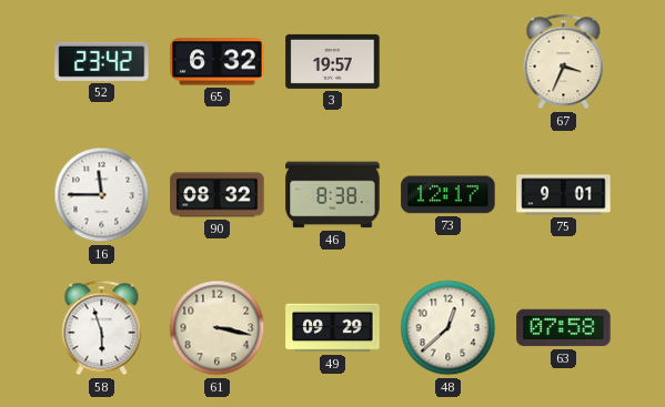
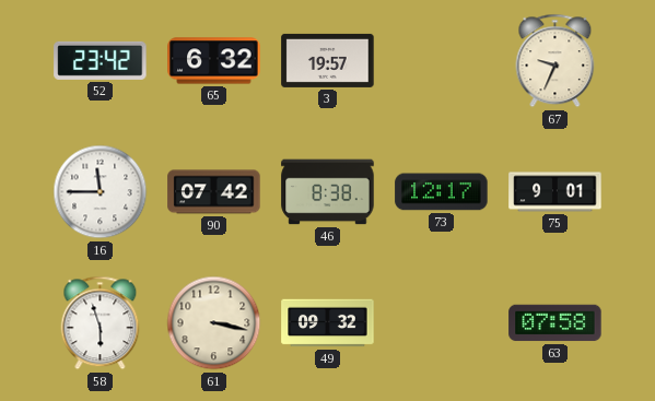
67: 3:34 -> 9:34
90: 08:32 -> 07:42
49: 09:29 -> 09:32
48: 12:38 -> none
